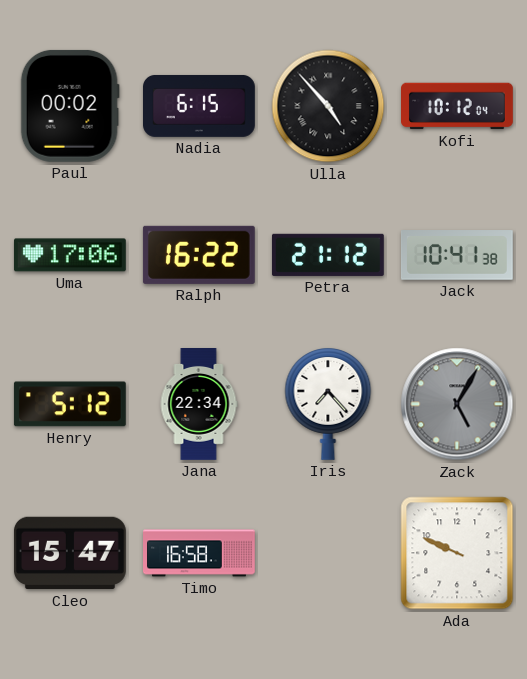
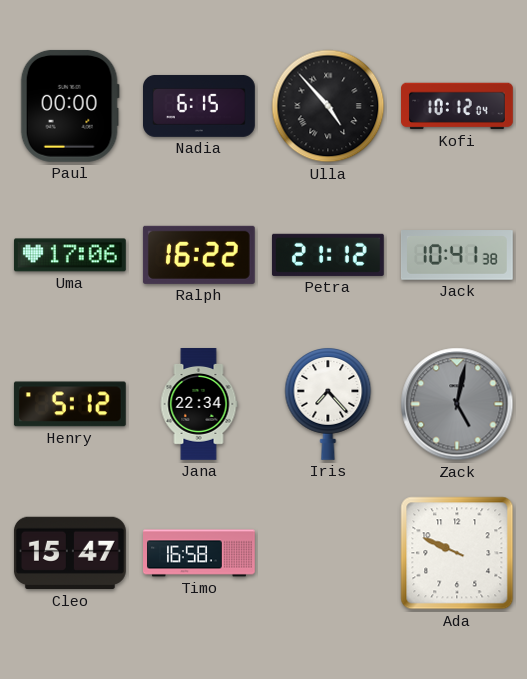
Paul: 00:02 -> 00:00
Zack: 5:05 -> 5:02
